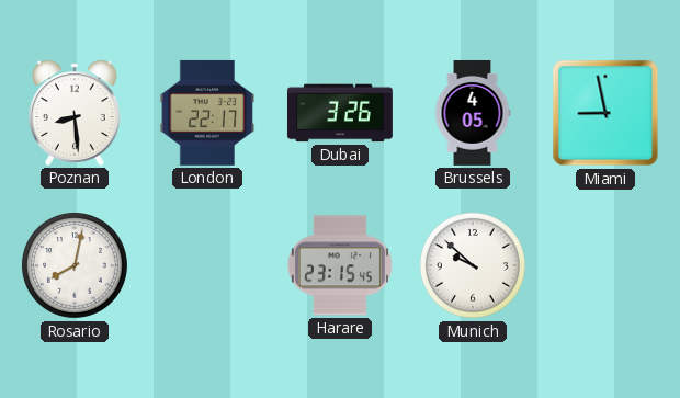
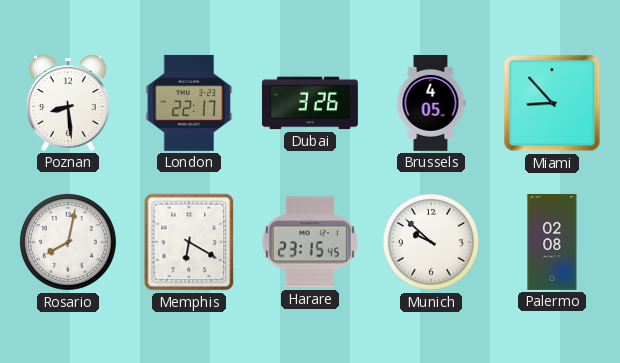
Miami: 8:58 -> 8:53
Memphis: none -> 6:20
Palermo: none -> 02:08
